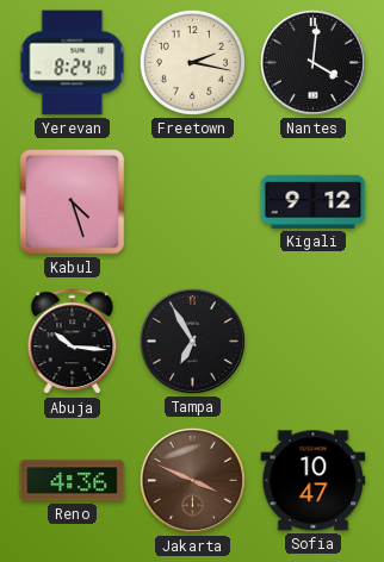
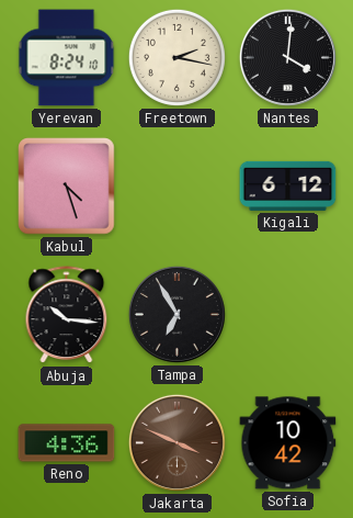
Kigali: 9:12 -> 6:12
Sofia: 10:47 -> 10:42
